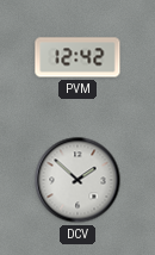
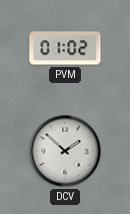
PVM: 12:42 -> 01:02
